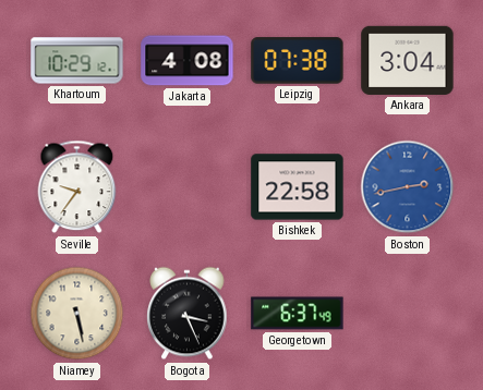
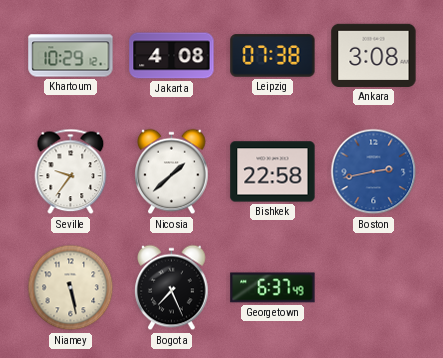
Ankara: 3:04 -> 3:08
Nicosia: none -> 1:38
Bogota: 3:26 -> 7:26
